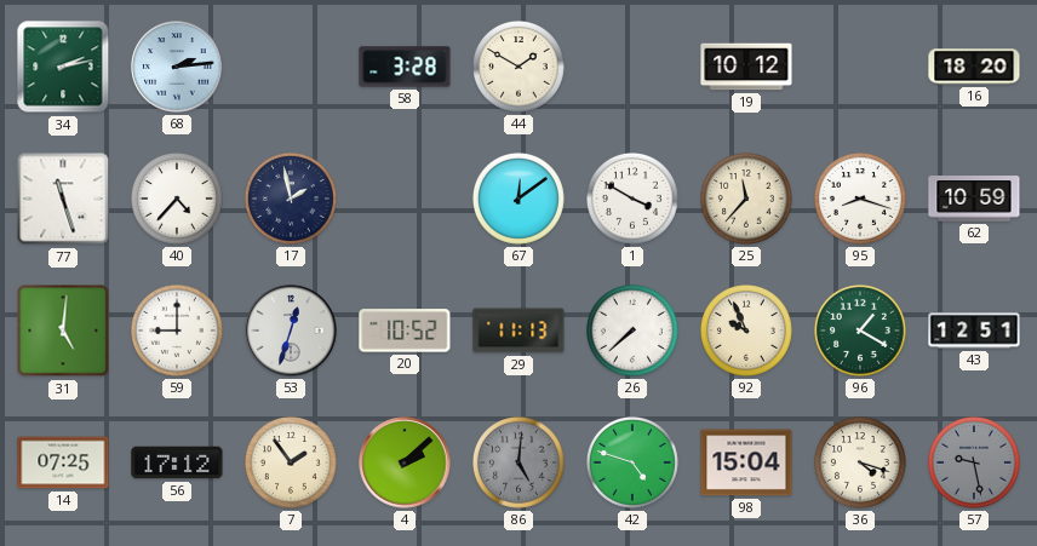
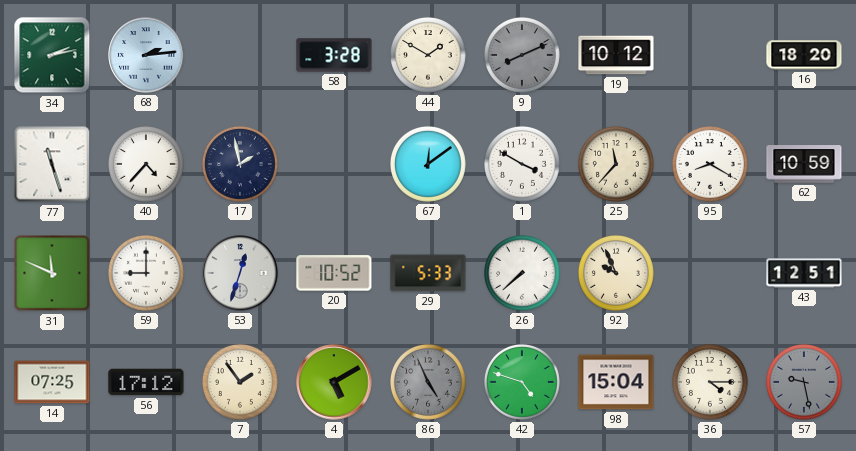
9: none -> 8:11
95: 8:18 -> 8:20
31: 5:01 -> 11:49
29: 11:13 -> 5:33
96: 1:20 -> none
4: 2:08 -> 5:10
86: 5:01 -> 4:56
36: 4:18 -> 4:15
